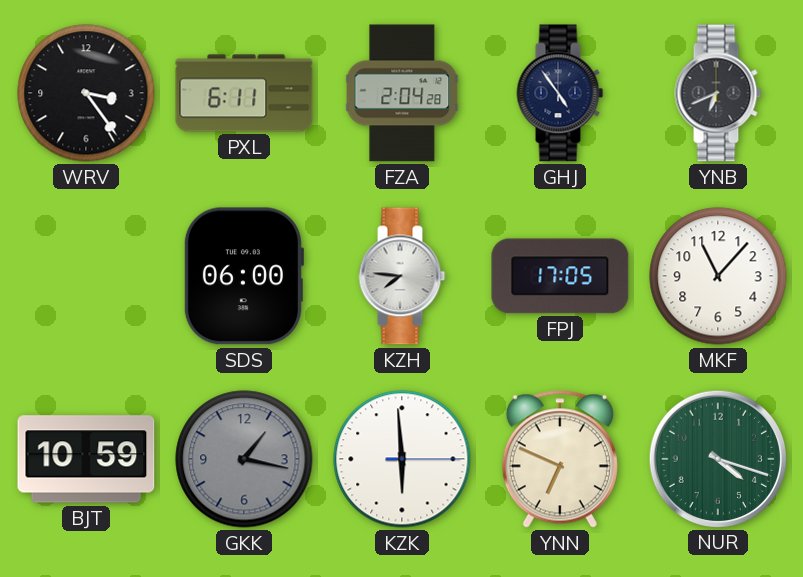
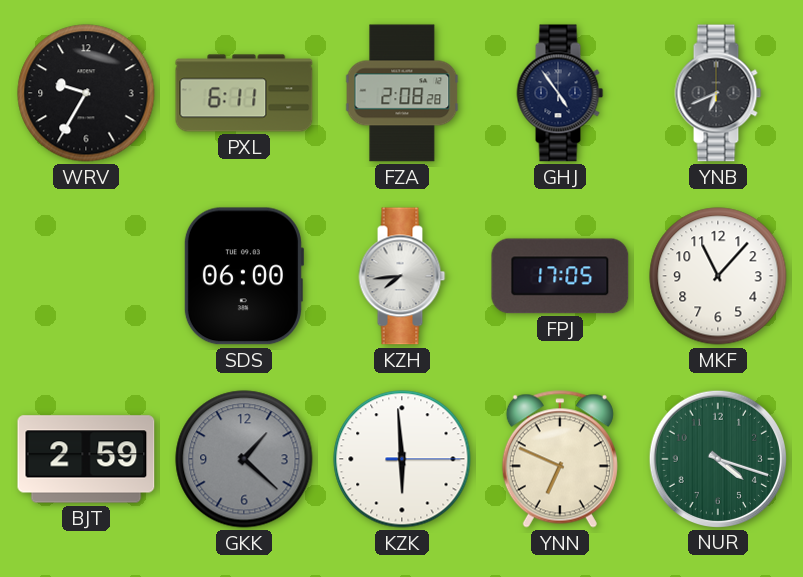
WRV: 3:24 -> 9:35
FZA: 2:04 -> 2:08
KZH: 7:46 -> 7:44
BJT: 10:59 -> 2:59
GKK: 1:17 -> 1:22
